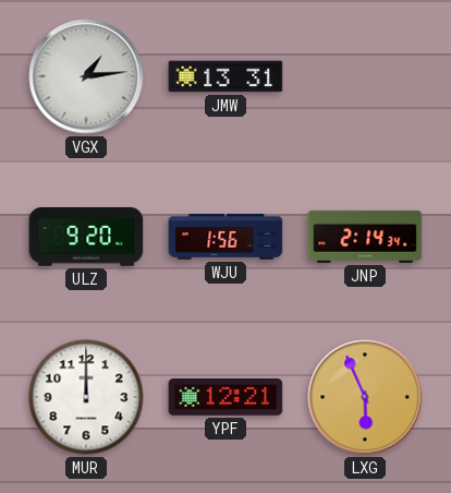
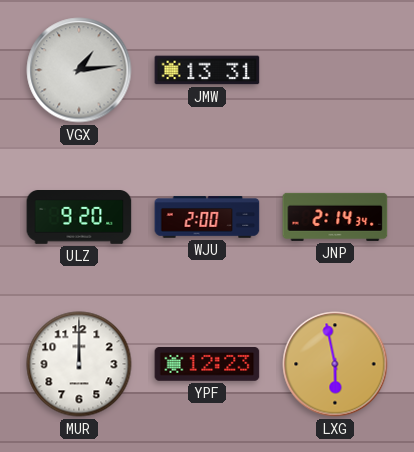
WJU: 1:56 -> 2:00
YPF: 12:21 -> 12:23
LXG: 5:56 -> 5:58
